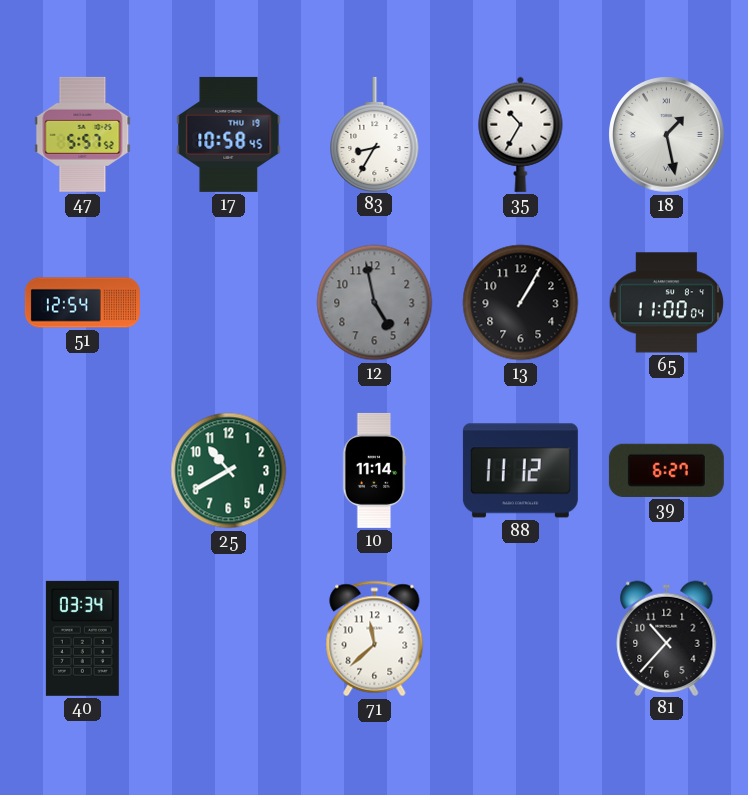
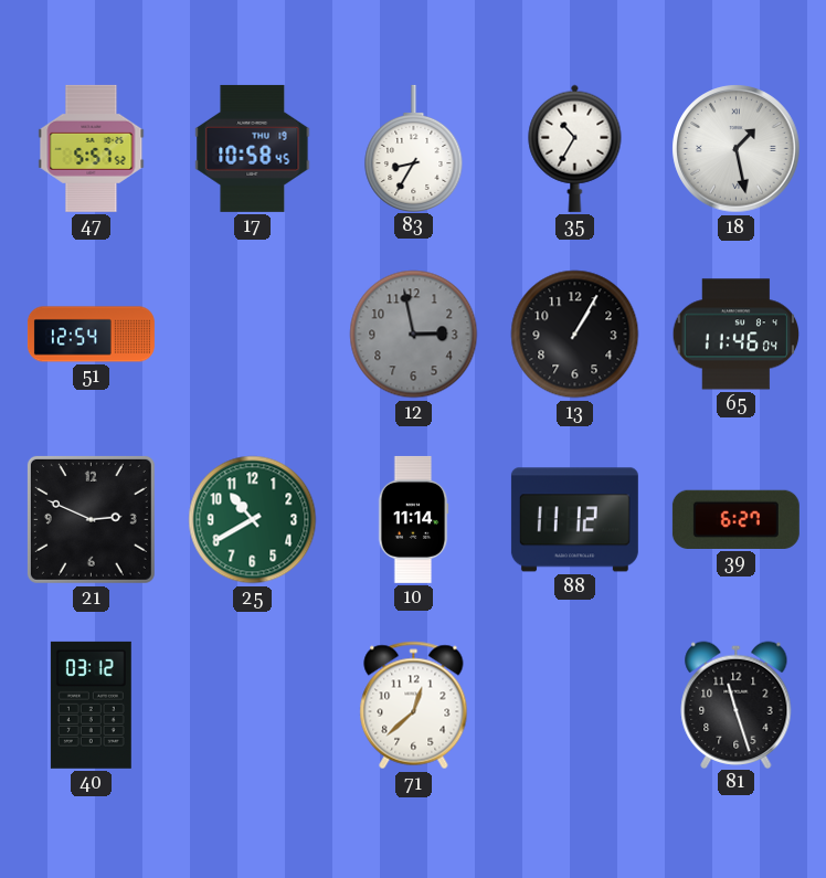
12: 4:58 -> 2:58
65: 11:00 -> 11:46
21: none -> 2:49
40: 03:34 -> 03:12
71: 11:38 -> 12:38
81: 10:37 -> 11:27
